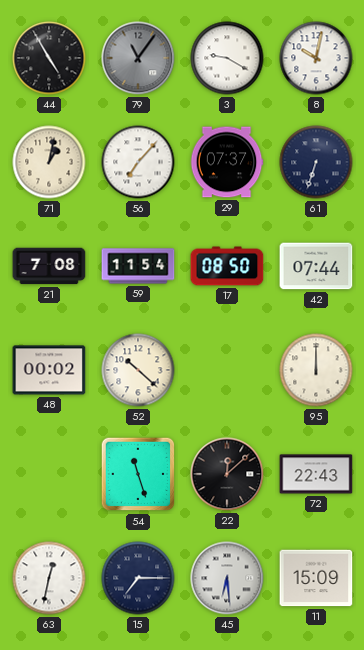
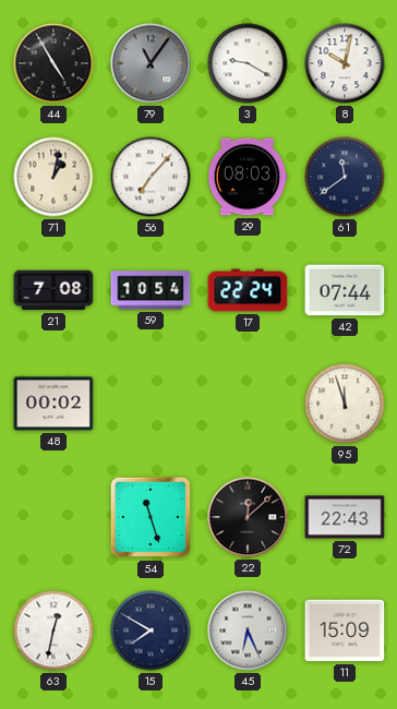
29: 07:37 -> 08:03
61: 6:33 -> 11:39
59: 11:54 -> 10:54
17: 08:50 -> 22:24
52: 10:22 -> none
95: 12:00 -> 11:57
15: 7:15 -> 7:50
45: 6:29 -> 6:26
